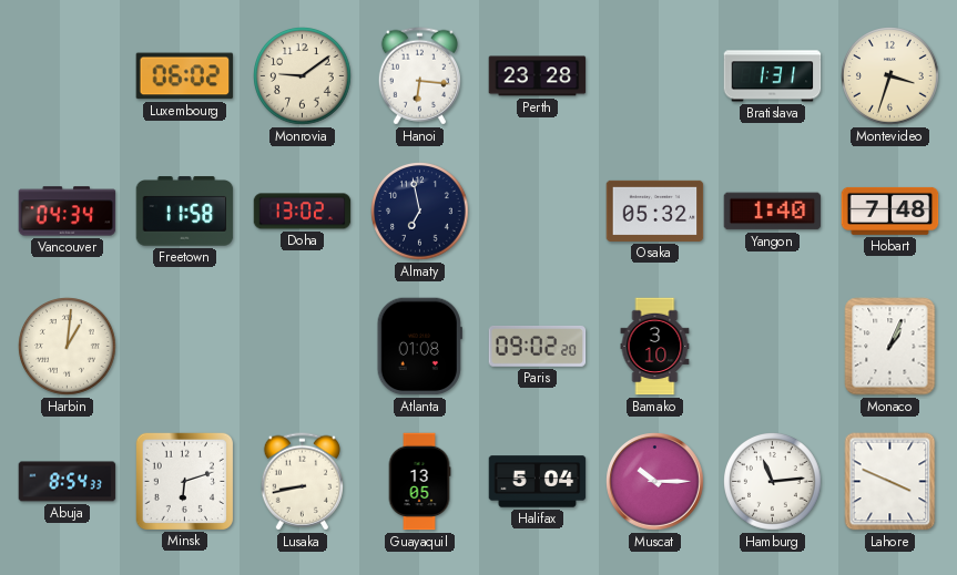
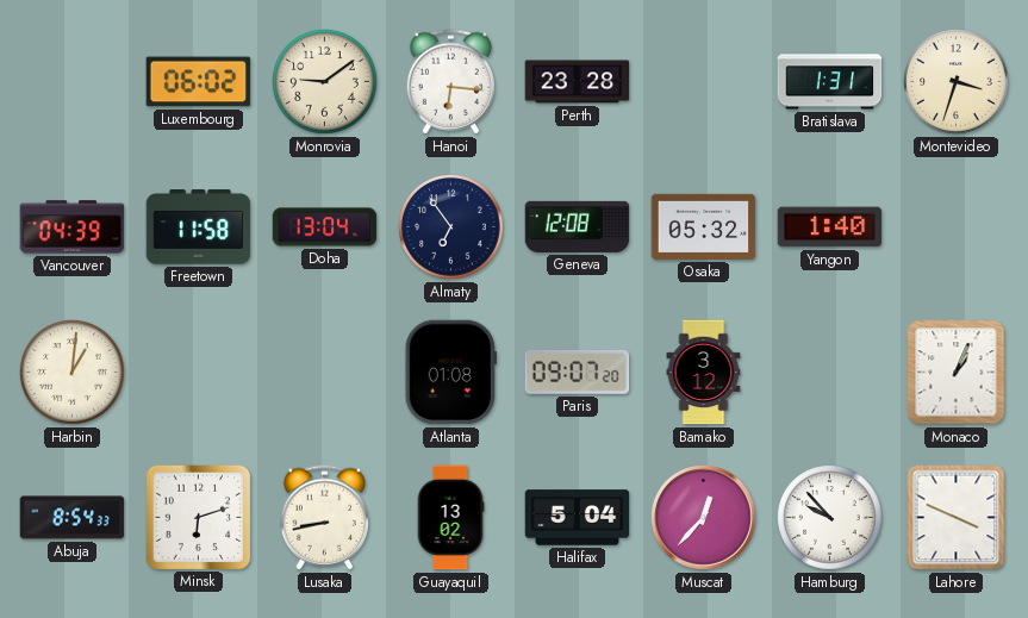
Vancouver: 04:34 -> 04:39
Doha: 13:02 -> 13:04
Almaty: 6:58 -> 6:54
Geneva: none -> 12:08
Hobart: 7:48 -> none
Paris: 09:02 -> 09:07
Bamako: 3:10 -> 3:12
Guayaquil: 13:05 -> 13:02
Muscat: 10:15 -> 12:37
Hamburg: 11:14 -> 9:53
